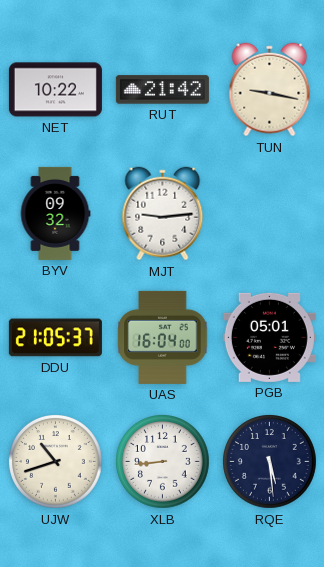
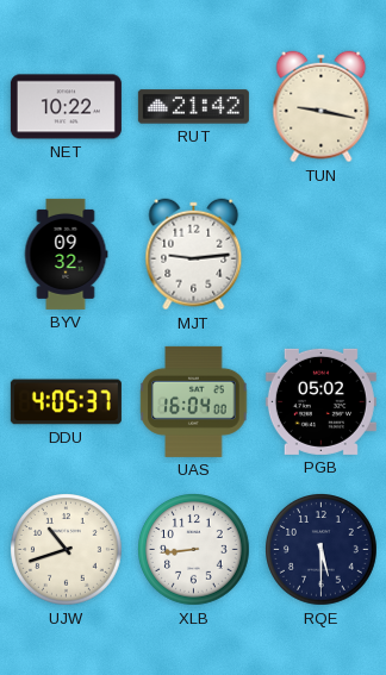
DDU: 21:05 -> 4:05
PGB: 05:01 -> 05:02
RQE: 5:29 -> 5:30
